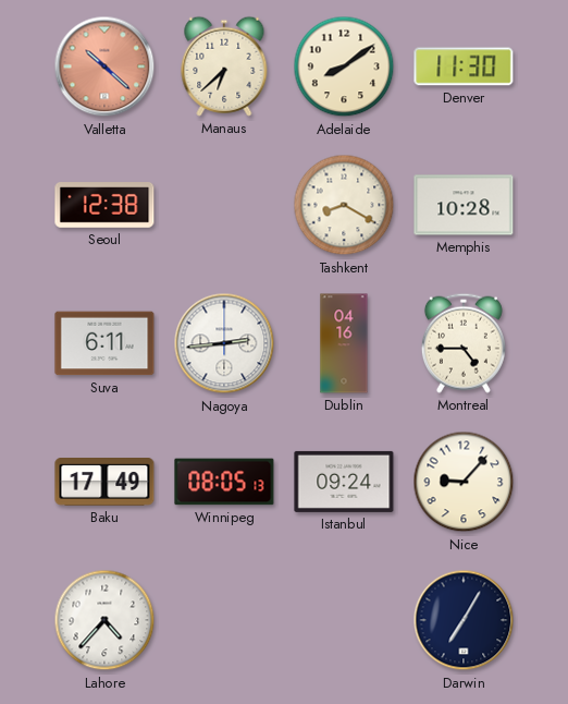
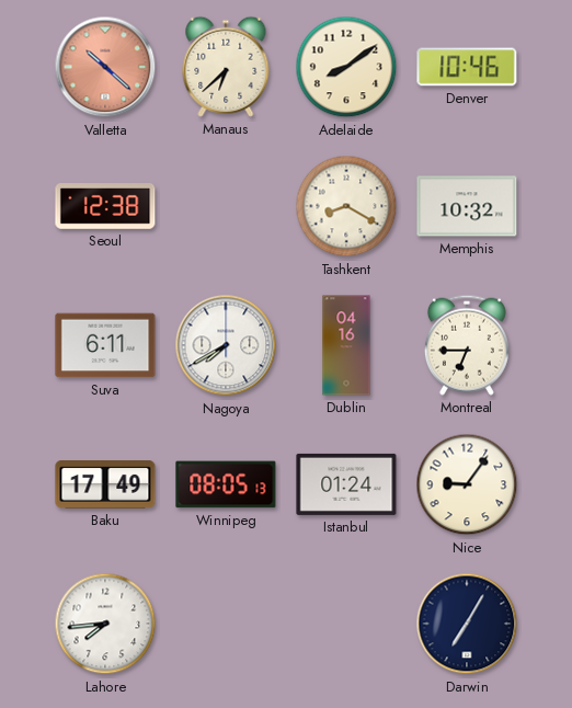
Denver: 11:30 -> 10:46
Memphis: 10:28 -> 10:32
Nagoya: 2:44 -> 7:40
Montreal: 4:45 -> 6:45
Istanbul: 09:24 -> 01:24
Nice: 9:07 -> 9:06
Lahore: 4:37 -> 7:44
